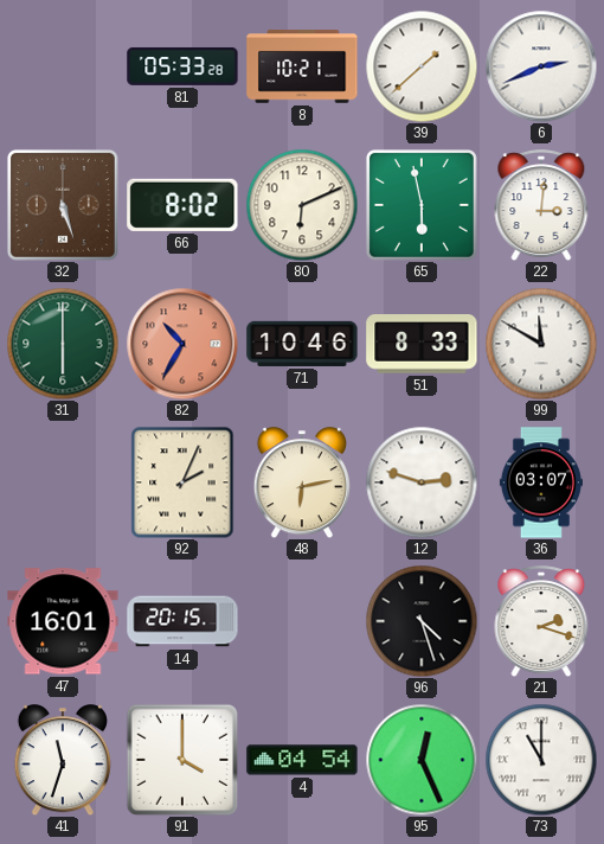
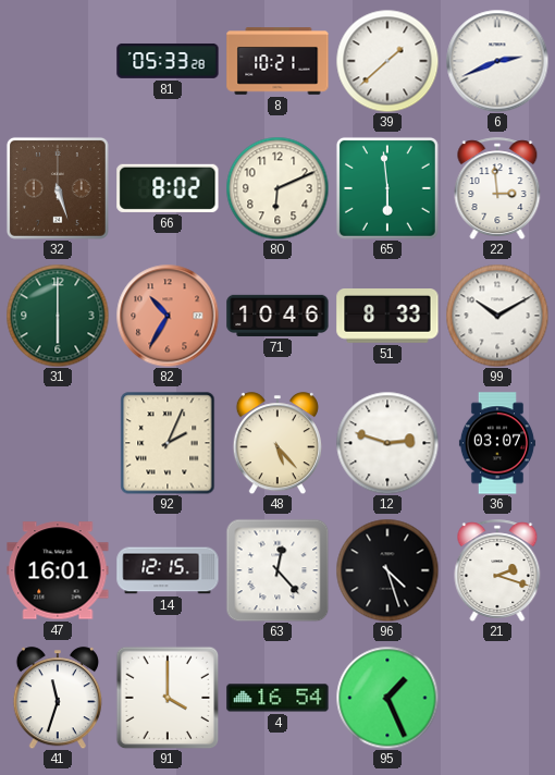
65: 5:58 -> 5:59
22: 3:01 -> 2:59
99: 11:50 -> 10:10
48: 6:13 -> 5:23
14: 20:15 -> 12:15
63: none -> 12:23
4: 04:54 -> 16:54
95: 12:26 -> 1:26
73: 11:00 -> none
